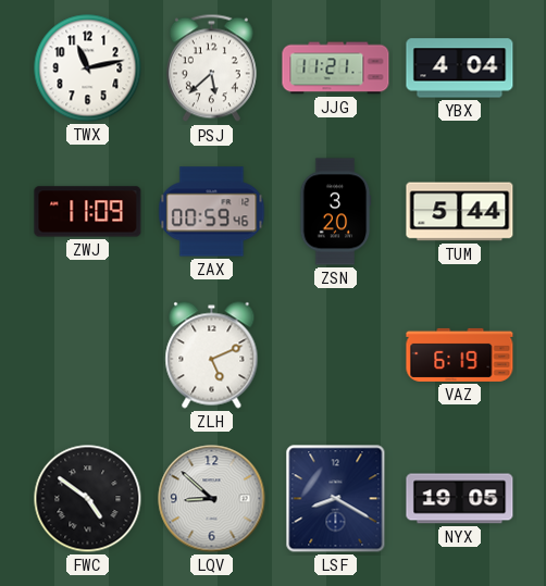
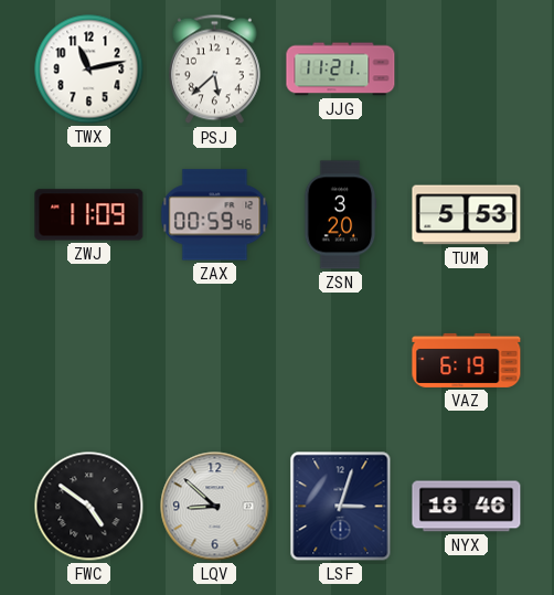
YBX: 4:04 -> none
TUM: 5:44 -> 5:53
ZLH: 5:11 -> none
LSF: 8:20 -> 3:03
NYX: 19:05 -> 18:46
